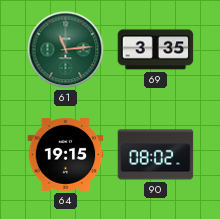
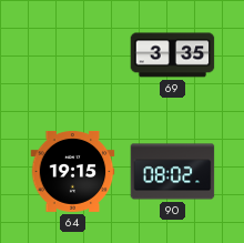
61: 11:14 -> none
